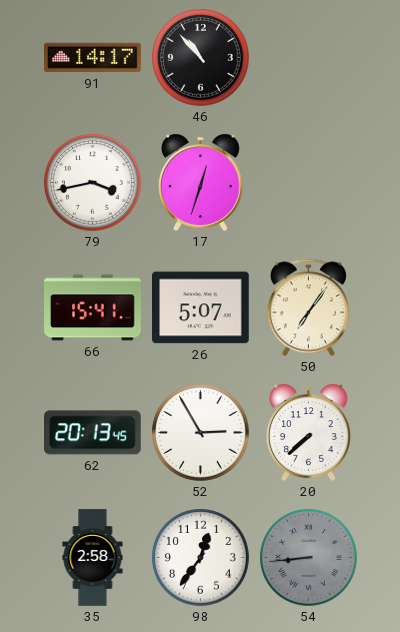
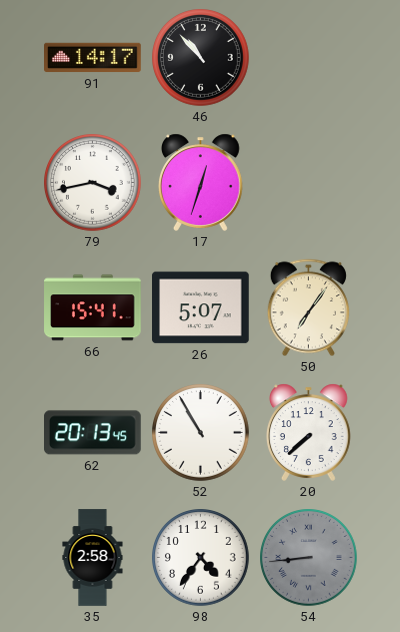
52: 2:55 -> 10:55
98: 12:36 -> 4:36
